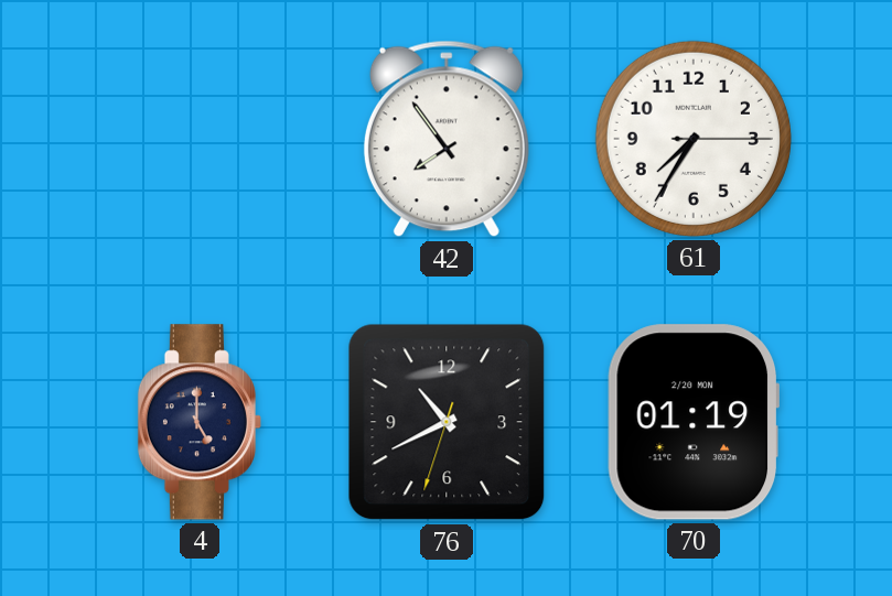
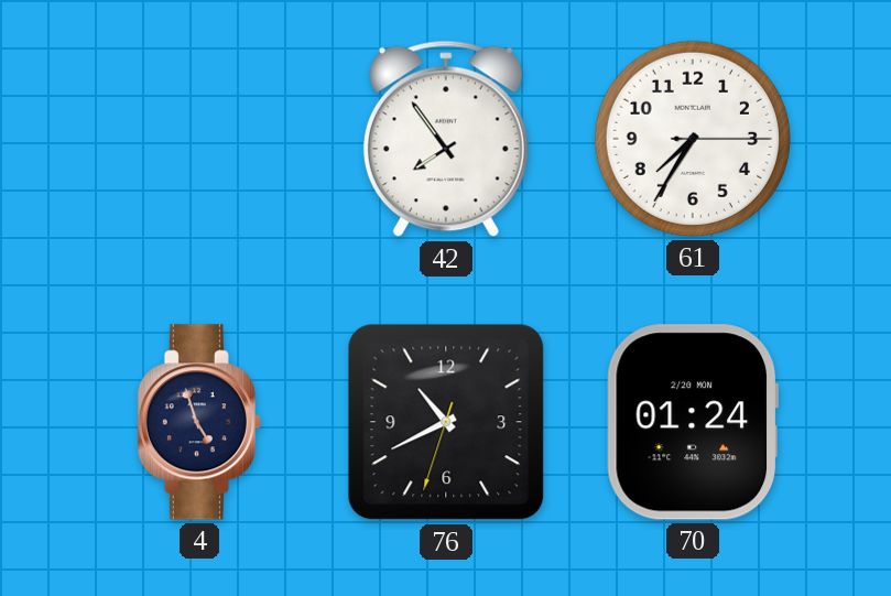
4: 5:00 -> 4:57
70: 01:19 -> 01:24
